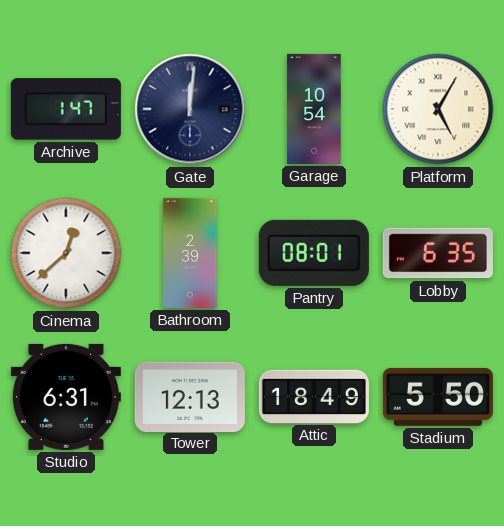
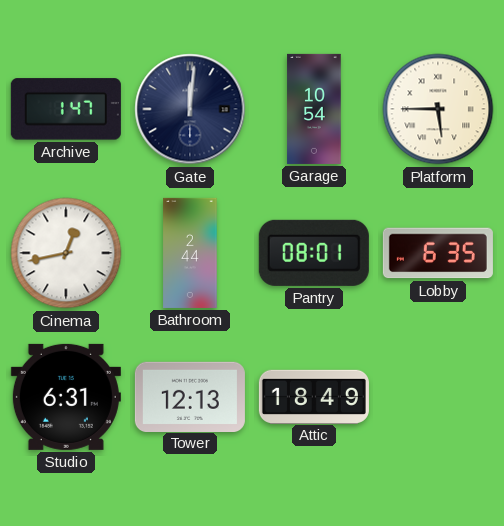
Platform: 5:05 -> 5:45
Cinema: 12:38 -> 12:43
Bathroom: 2:39 -> 2:44
Stadium: 5:50 -> none
